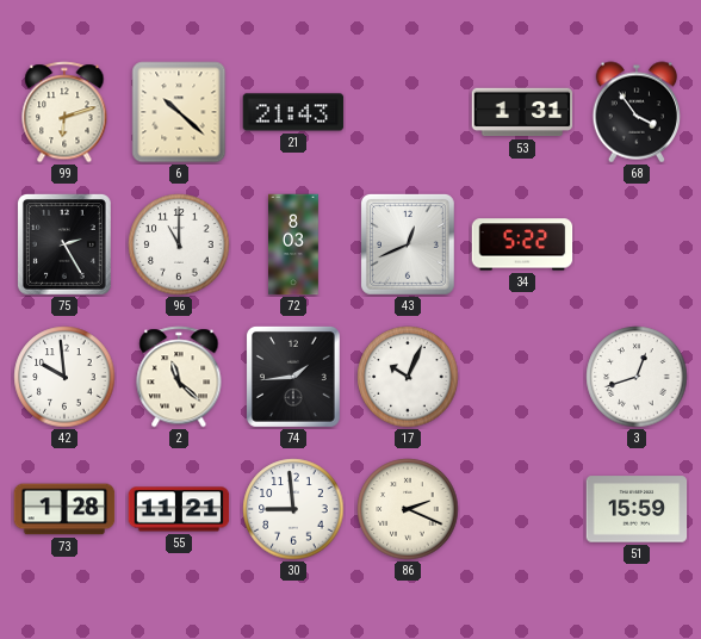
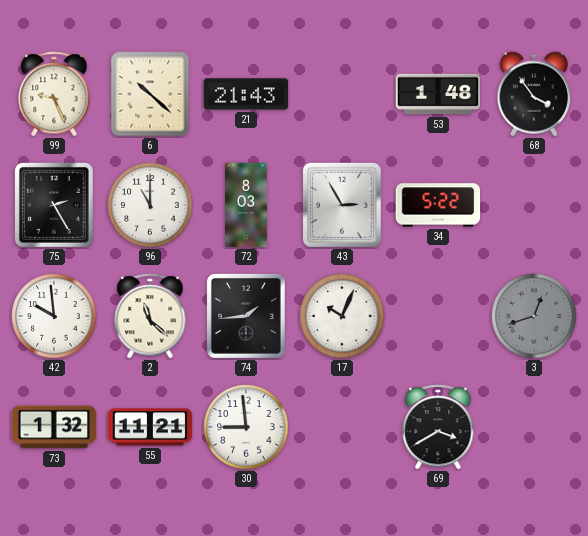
99: 6:12 -> 9:26
53: 1:31 -> 1:48
43: 12:41 -> 2:55
3 dial: white -> grey
73: 1:28 -> 1:32
86: 2:19 -> none
69: none -> 3:40
51: 15:59 -> none
